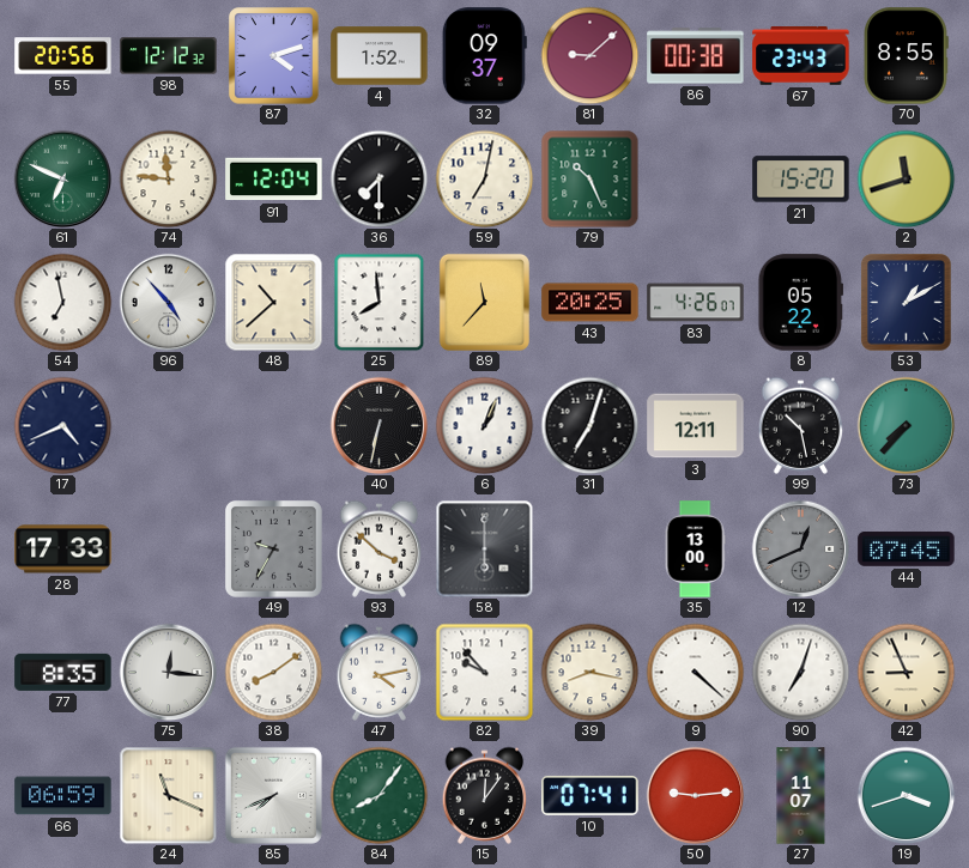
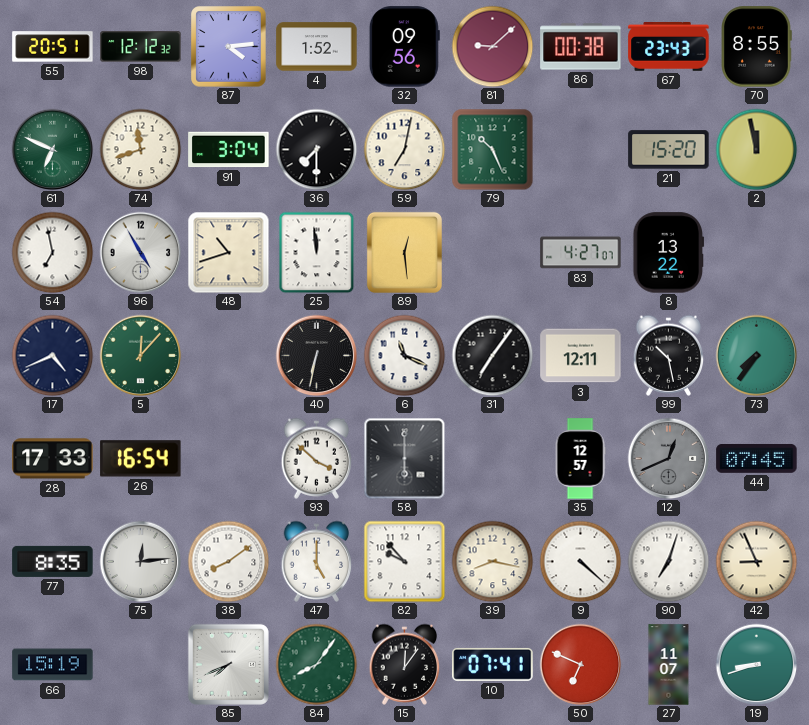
55: 20:56 -> 20:51
87: 4:12 -> 4:14
32: 09:37 -> 09:56
74: 11:46 -> 11:42
91: 12:04 -> 3:04
2: 11:42 -> 11:58
96: 4:53 -> 4:55
48: 10:38 -> 10:42
25: 7:59 -> 11:59
89: 11:37 -> 12:29
43: 20:25 -> none
83: 4:26 -> 4:27
8: 05:22 -> 13:22
53: 1:10 -> none
5: none -> 12:07
6: 1:04 -> 11:19
31: 7:03 -> 7:06
73: 7:37 -> 7:36
26: none -> 16:54
49: 9:35 -> none
35: 13:00 -> 12:57
75: 12:16 -> 12:14
47: 4:13 -> 5:00
66: 06:59 -> 15:19
24: 11:19 -> none
50: 9:14 -> 6:49
19: 3:42 -> 8:42
